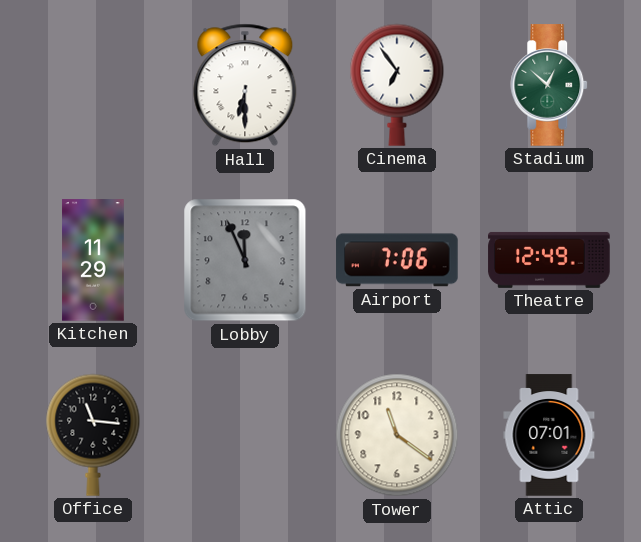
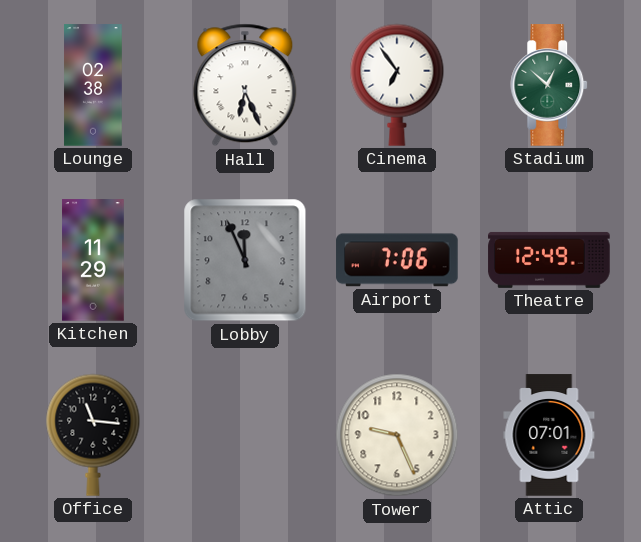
Lounge: none -> 02:38
Hall: 6:30 -> 6:26
Tower: 11:21 -> 9:26
